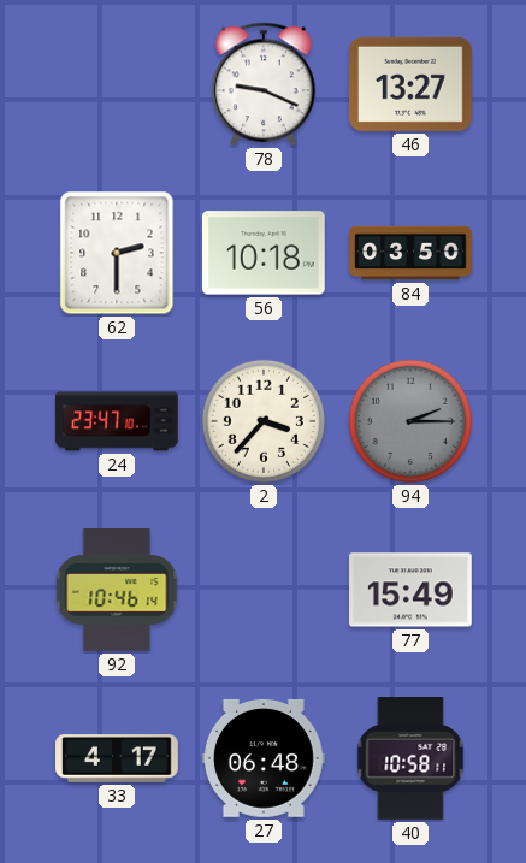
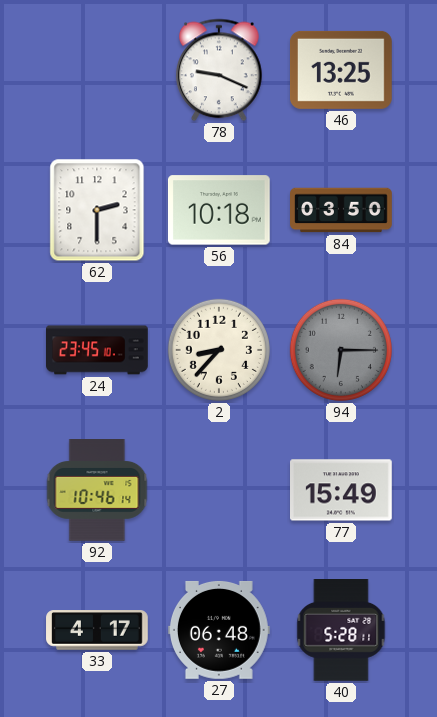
46: 13:27 -> 13:25
24: 23:47 -> 23:45
2: 3:37 -> 8:37
94: 2:15 -> 6:15
40: 10:58 -> 5:28
